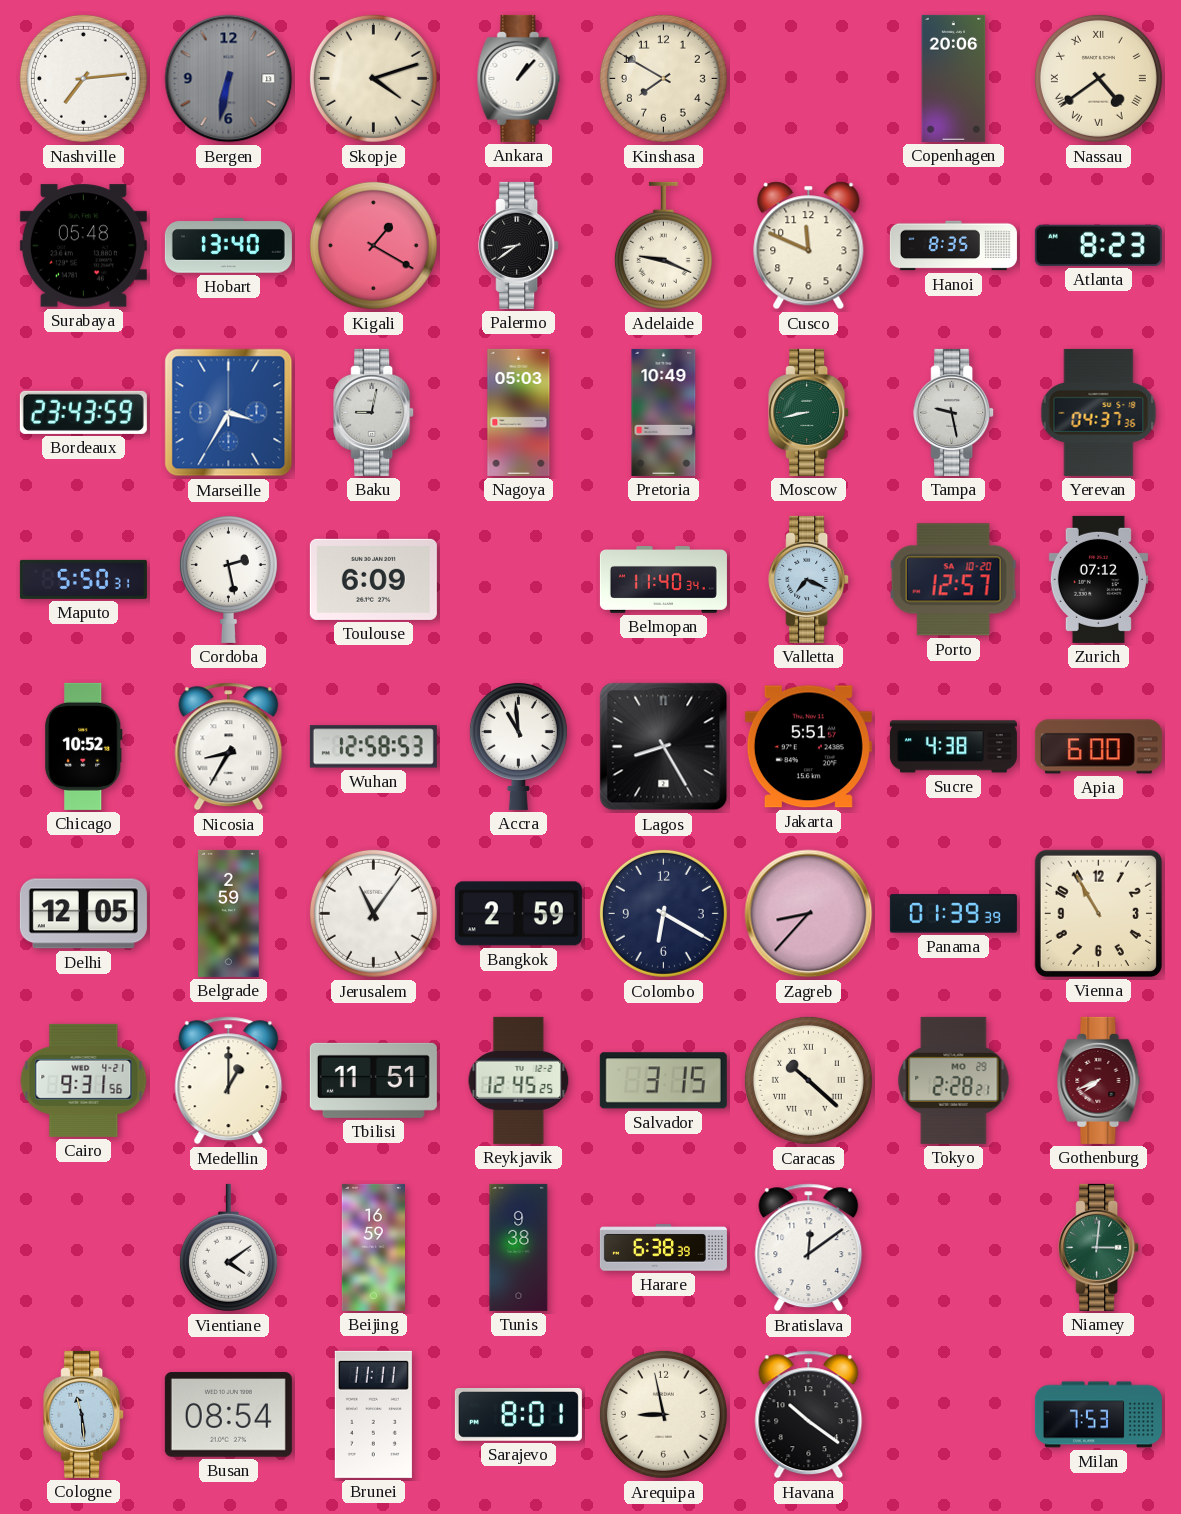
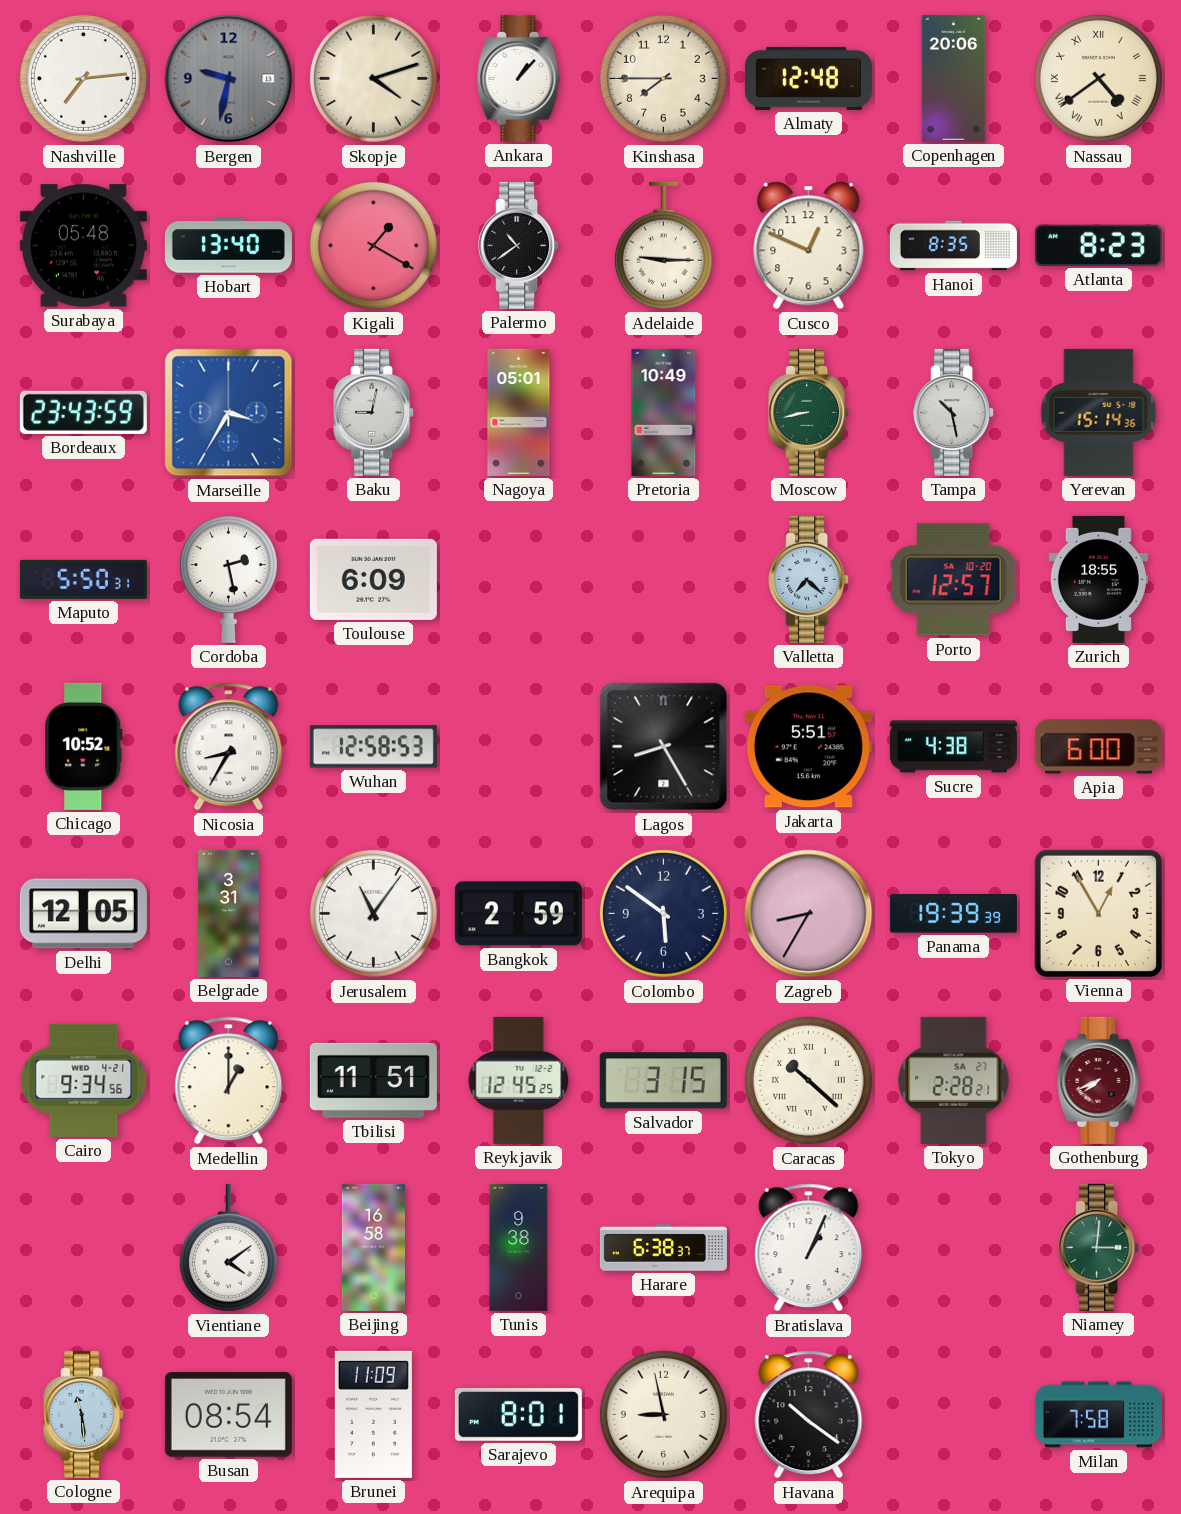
Bergen: 6:32 -> 9:32
Kinshasa: 7:50 -> 7:45
Almaty: none -> 12:48
Palermo: 8:39 -> 10:39
Adelaide: 9:19 -> 9:15
Cusco: 11:49 -> 12:49
Nagoya: 05:03 -> 05:01
Tampa: 9:28 -> 10:28
Yerevan: 04:37 -> 15:14
Belmopan: 11:40 -> none
Valletta: 7:19 -> 7:22
Zurich: 07:12 -> 18:55
Accra: 10:59 -> none
Belgrade: 2:59 -> 3:31
Colombo: 6:20 -> 5:51
Zagreb: 8:37 -> 8:35
Panama: 01:39 -> 19:39
Vienna: 10:55 -> 12:55
Cairo: 9:31 -> 9:34
Tokyo date: MO 29 -> SA 27
Beijing: 16:59 -> 16:58
Harare: 6:38:39 -> 6:38:37
Bratislava: 12:09 -> 1:04
Brunei: 11:11 -> 11:09
Milan: 7:53 -> 7:58
